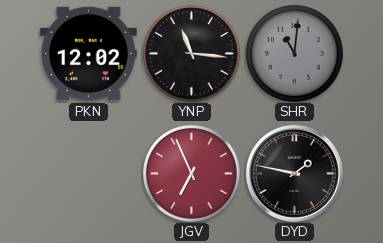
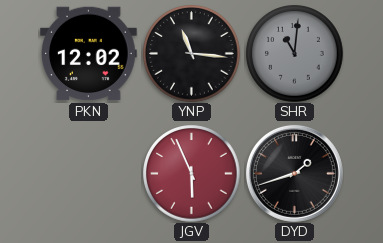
JGV: 6:56 -> 5:56
DYD: 1:47 -> 1:42
